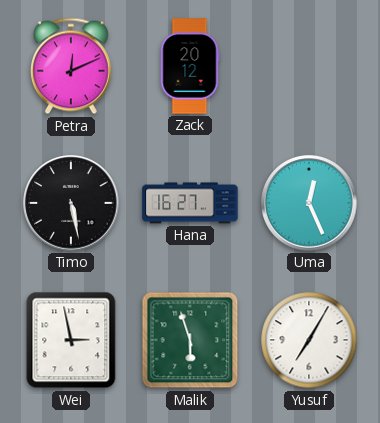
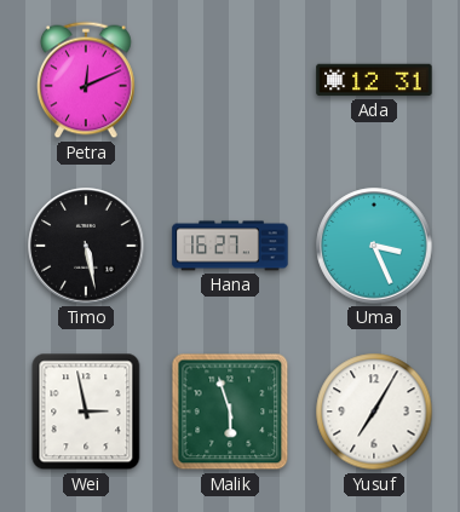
Zack: 20:12 -> none
Ada: none -> 12:31
Uma: 12:26 -> 3:26
